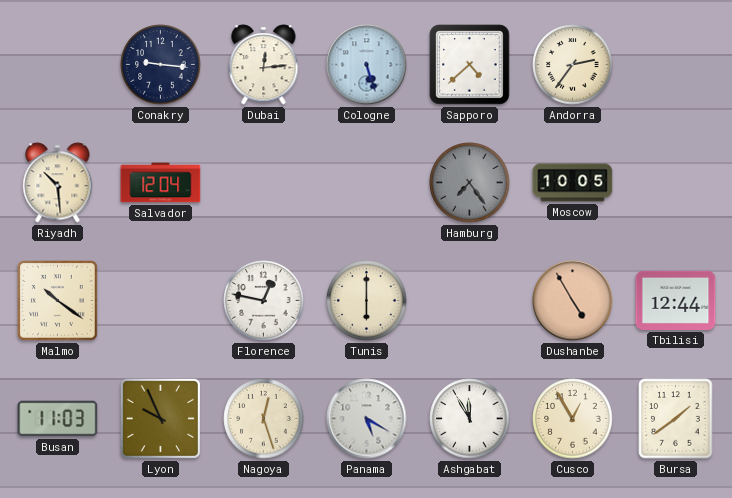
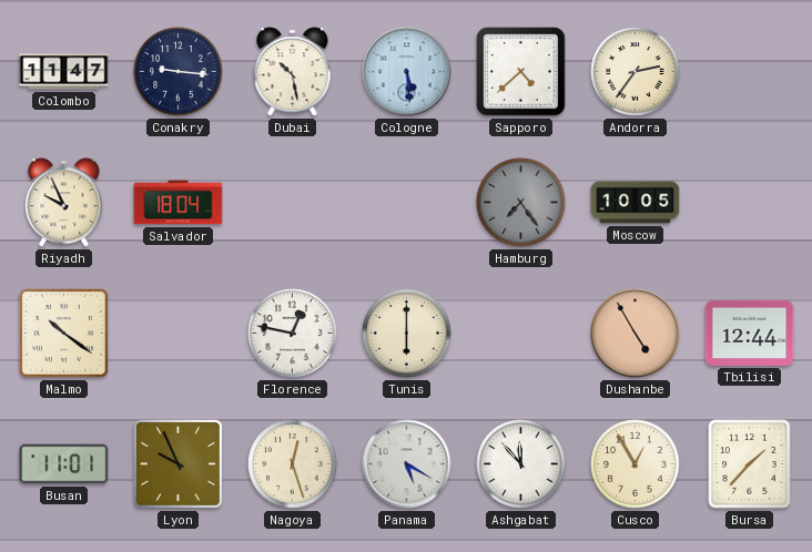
Colombo: none -> 11:47
Dubai: 12:14 -> 10:28
Cologne: 5:27 -> 5:29
Riyadh: 10:29 -> 9:56
Salvador: 12:04 -> 18:04
Busan: 11:03 -> 11:01
Ashgabat: 11:55 -> 11:53
Bursa: 1:39 -> 1:37
